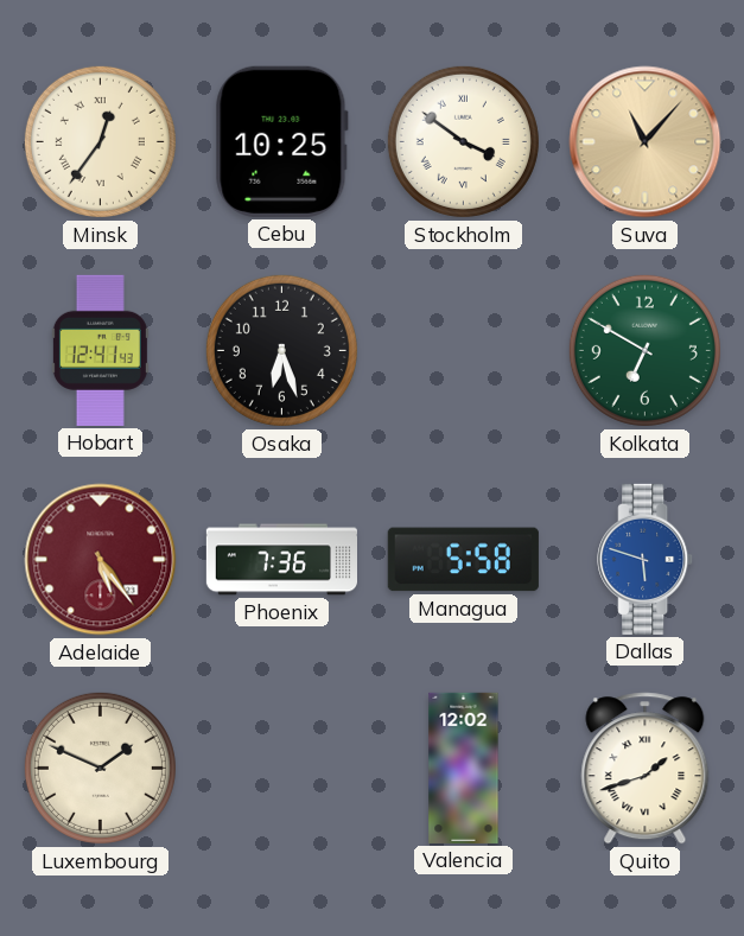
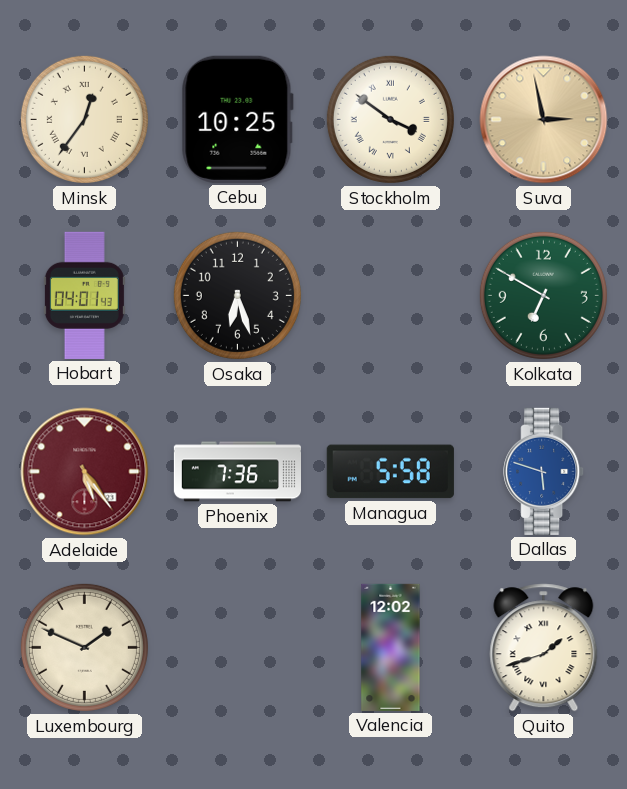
Suva: 11:07 -> 2:58
Hobart: 12:41 -> 04:01
